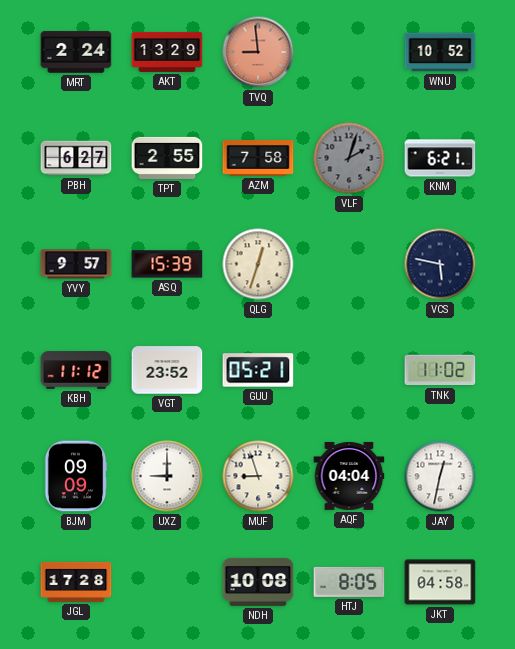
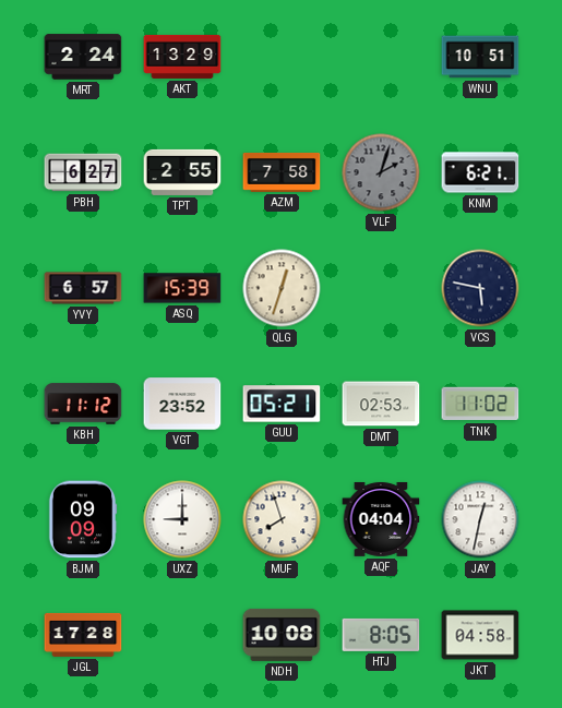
TVQ: 8:59 -> none
WNU: 10:52 -> 10:51
YVY: 9:57 -> 6:57
DMT: none -> 02:53
MUF: 8:57 -> 7:57
